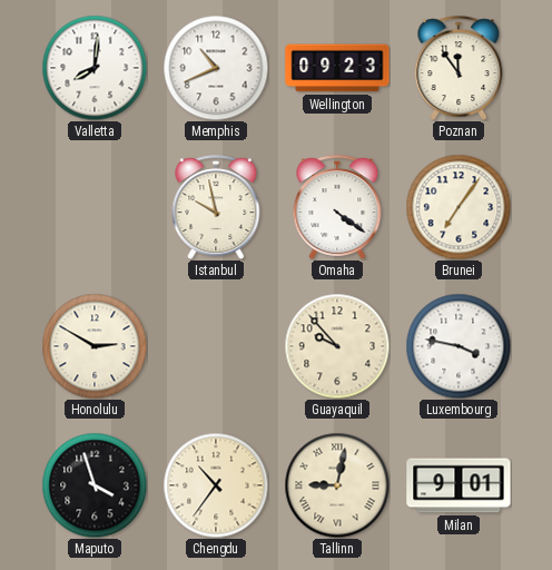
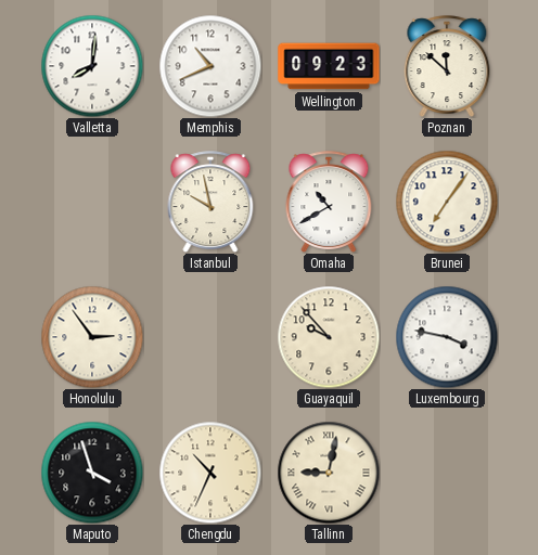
Poznan: 11:54 -> 11:52
Omaha: 4:21 -> 10:40
Honolulu: 2:50 -> 2:54
Chengdu: 10:36 -> 10:34
Milan: 9:01 -> none
